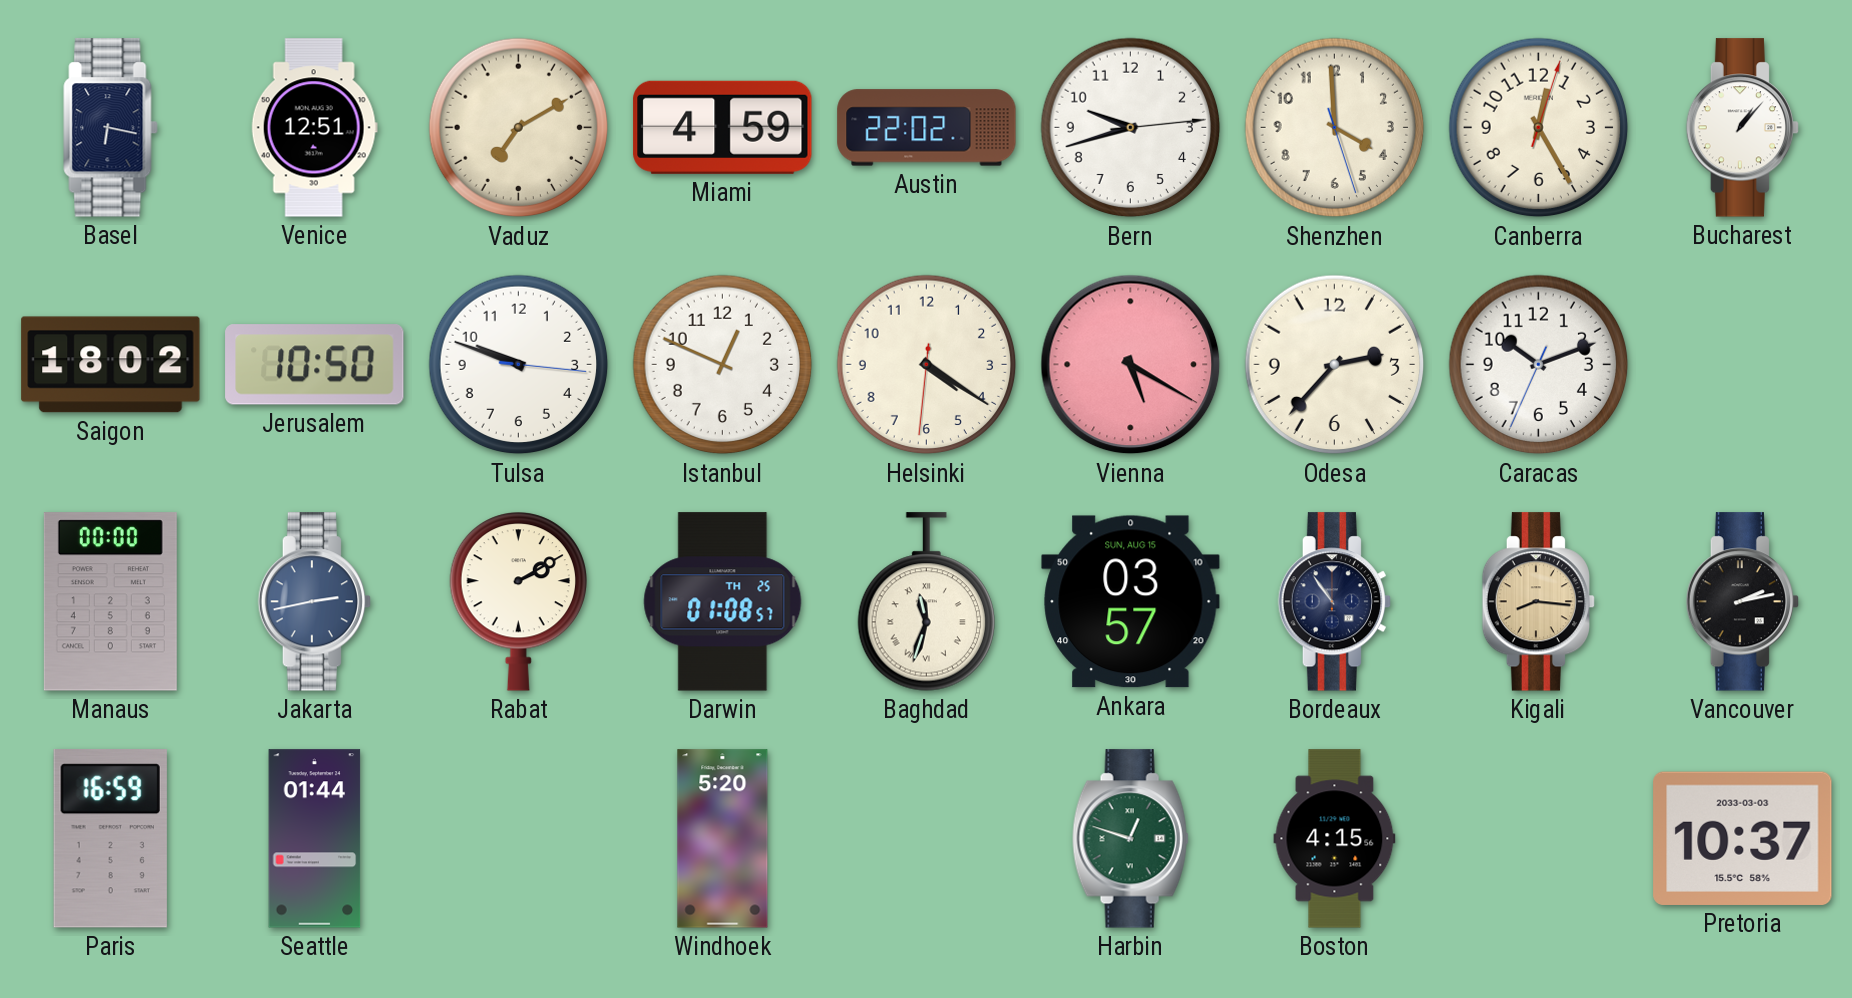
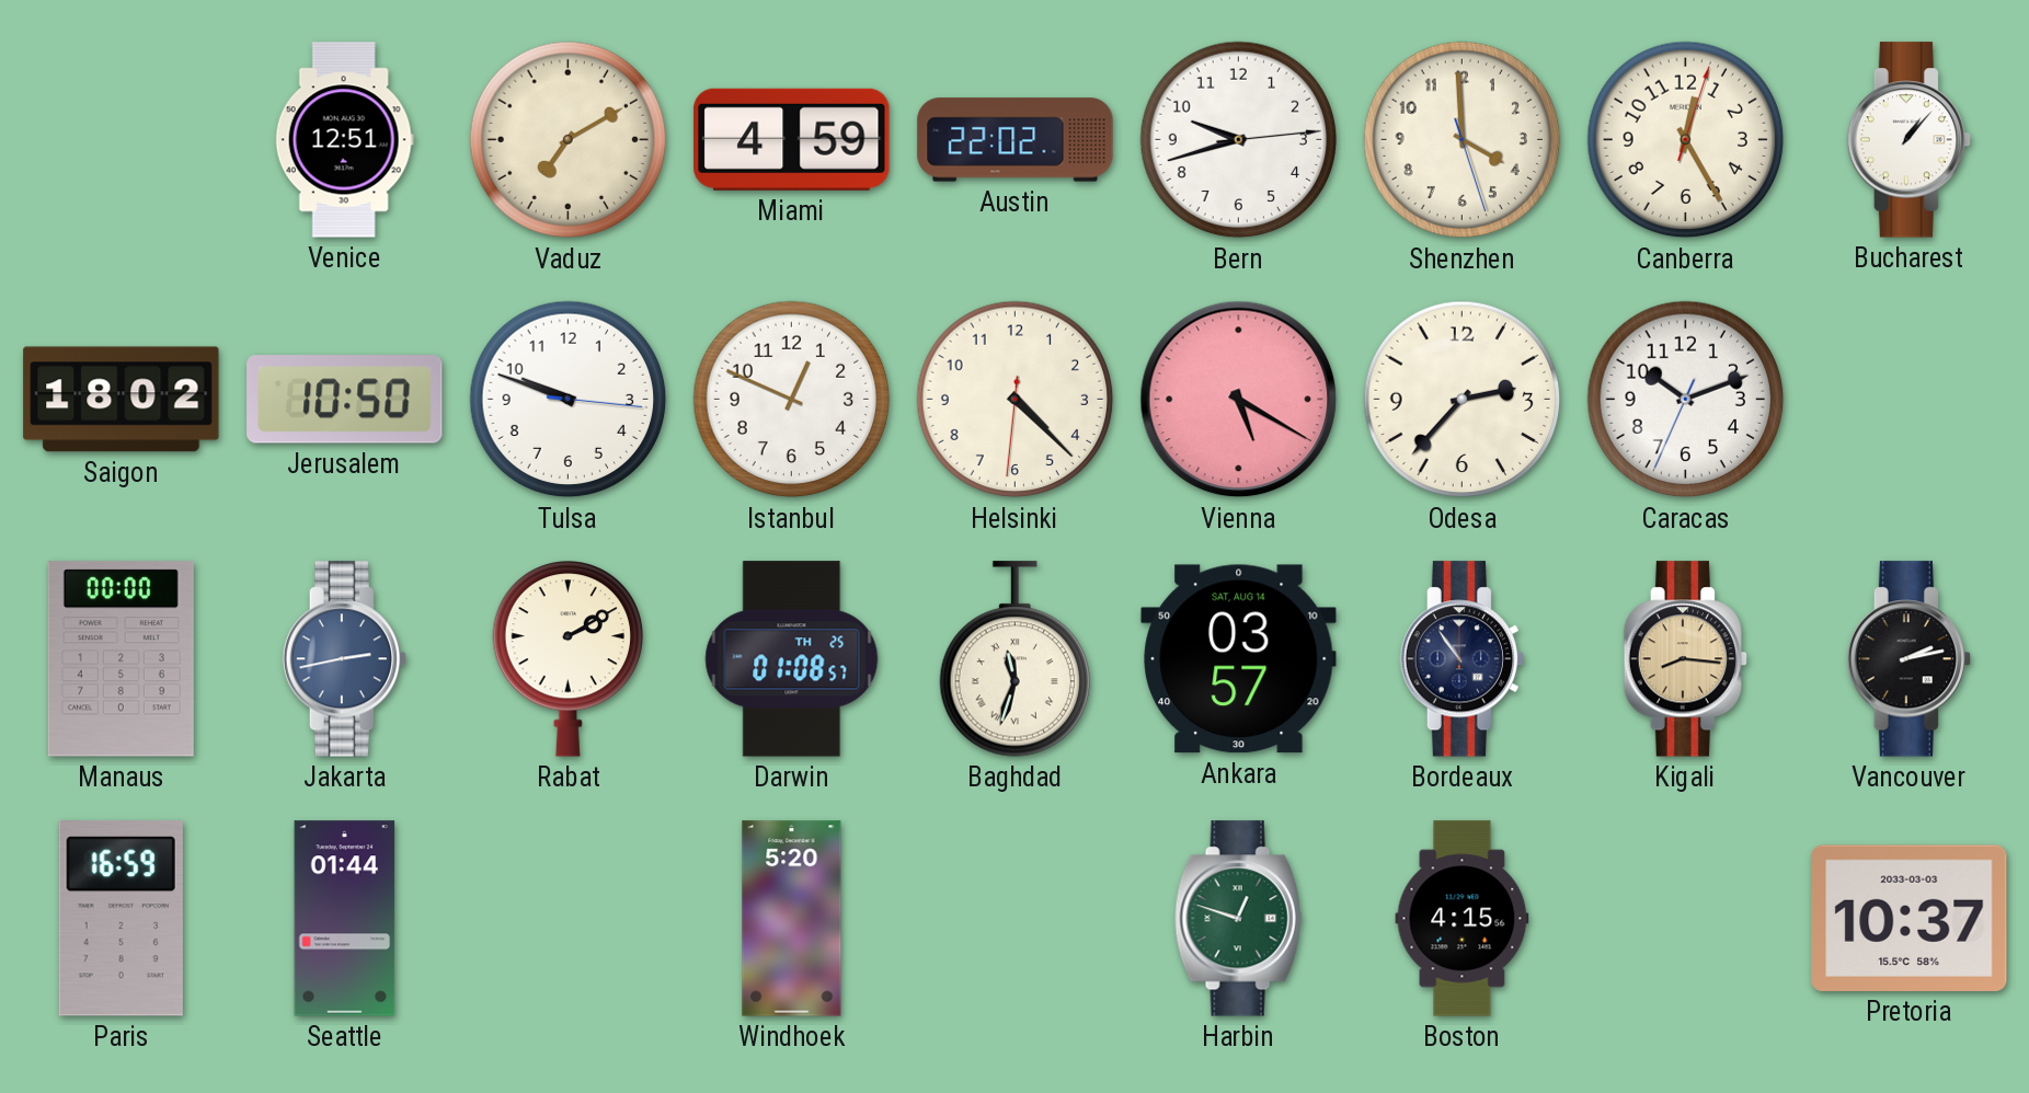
Basel: 6:17 -> none
Helsinki: 4:20 -> 4:22
Ankara date: SUN, AUG 15 -> SAT, AUG 14
